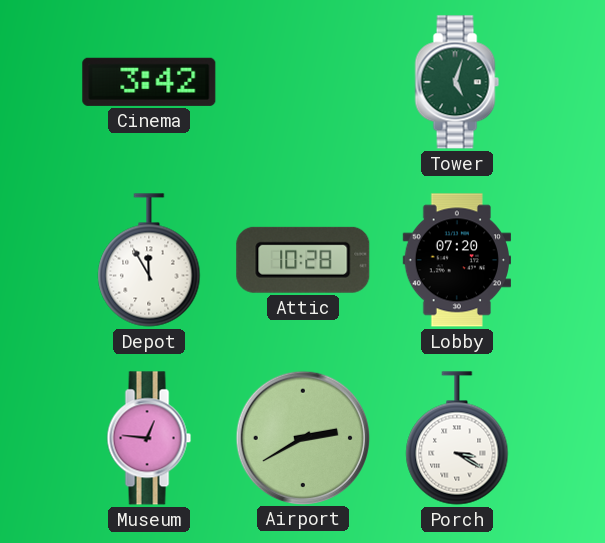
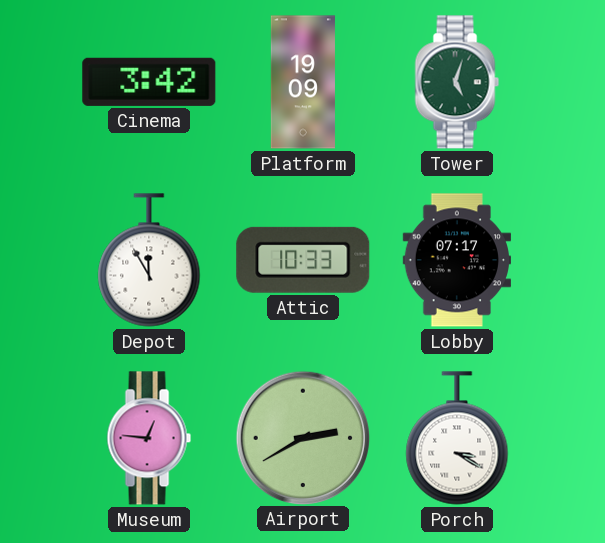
Platform: none -> 19:09
Attic: 10:28 -> 10:33
Lobby: 07:20 -> 07:17
